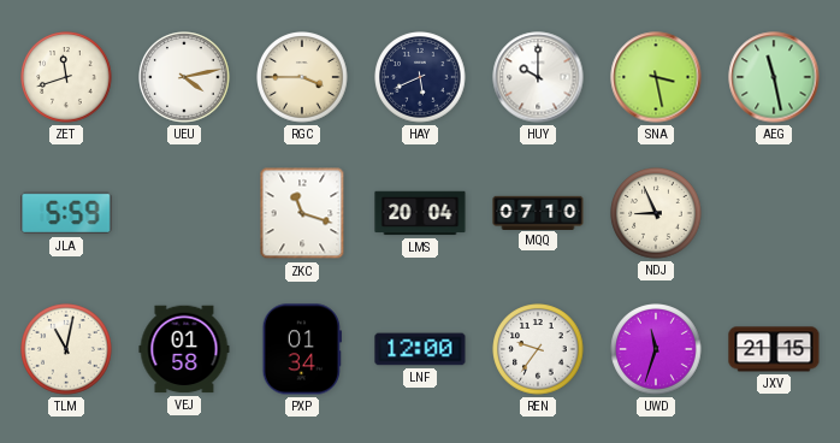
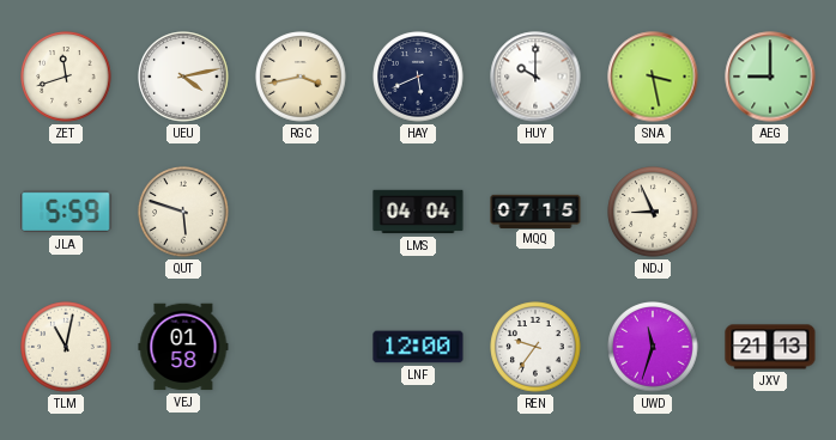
RGC: 3:45 -> 3:43
AEG: 11:28 -> 9:00
QUT: none -> 5:48
ZKC: 11:18 -> none
LMS: 20:04 -> 04:04
MQQ: 07:10 -> 07:15
PXP: 01:34 -> none
JXV: 21:15 -> 21:13
